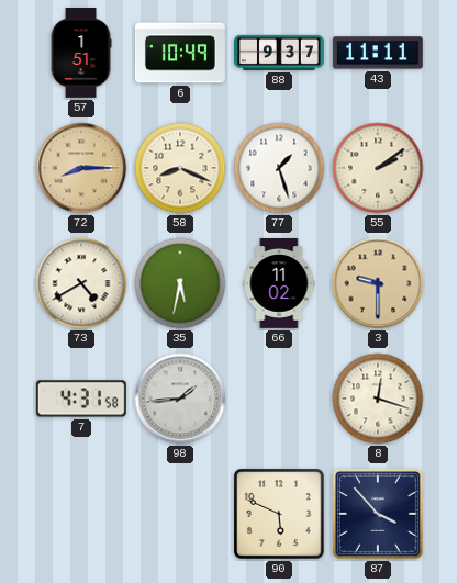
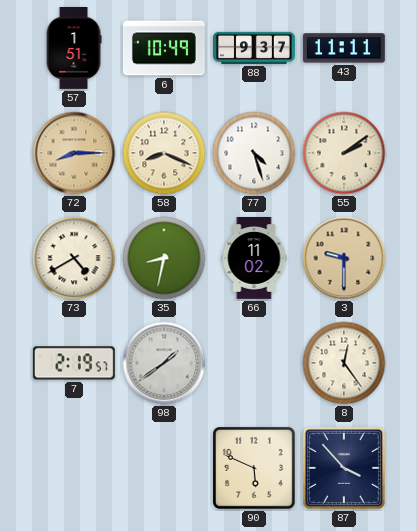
77: 1:27 -> 4:27
35: 5:32 -> 8:32
7: 4:31 -> 2:19
98: 1:44 -> 1:39
8: 12:18 -> 12:24
